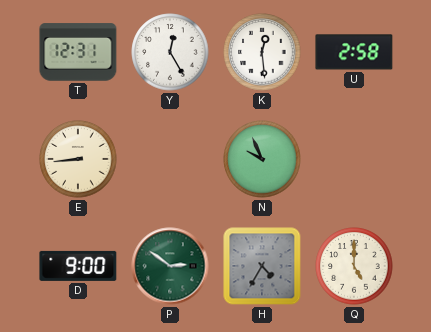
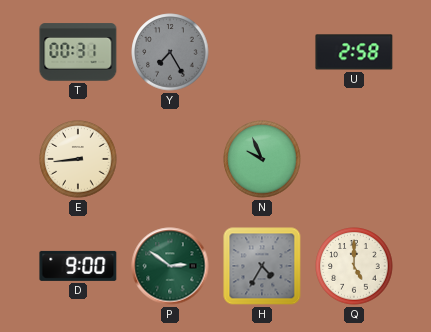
T: 12:31 -> 00:31
Y: 12:25 -> 7:25
Y dial: white -> grey
K: 12:29 -> none
